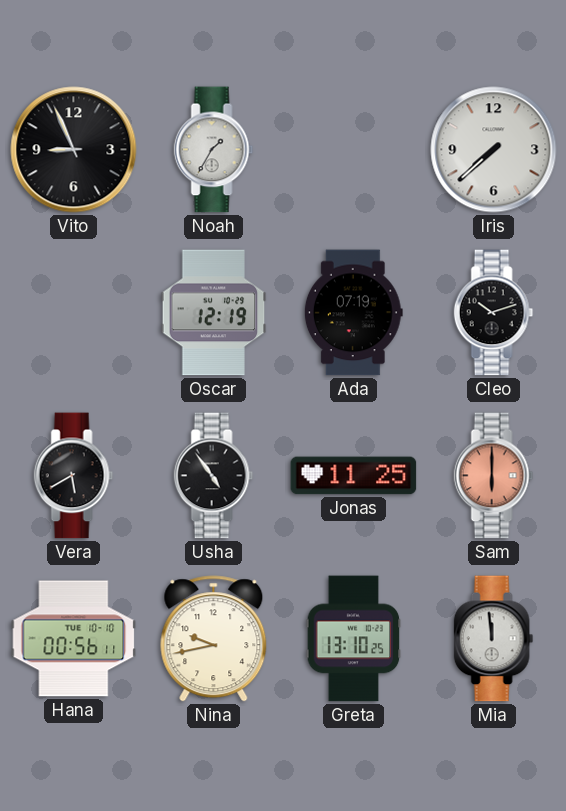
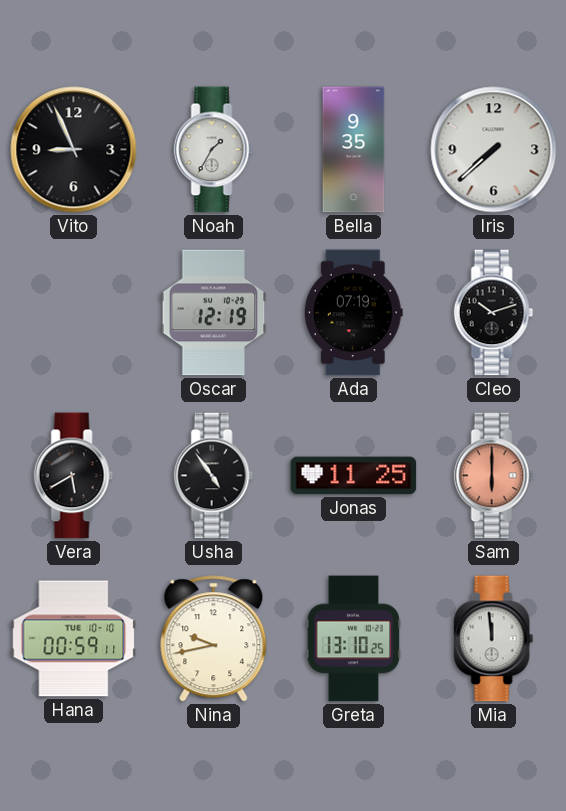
Bella: none -> 9:35
Hana: 00:56 -> 00:59
